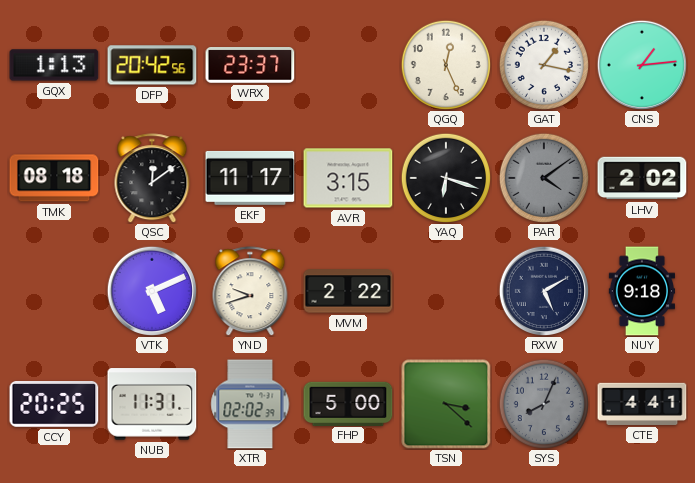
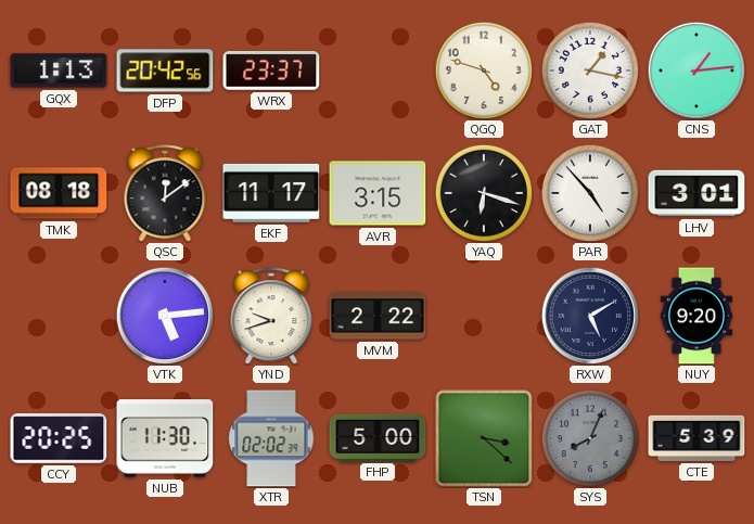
QGQ: 12:26 -> 4:48
PAR: 4:09 -> 4:53
PAR dial: grey -> white
LHV: 2:02 -> 3:01
VTK: 5:11 -> 5:14
NUY: 9:18 -> 9:20
NUB: 11:31 -> 11:30
CTE: 4:41 -> 5:39
